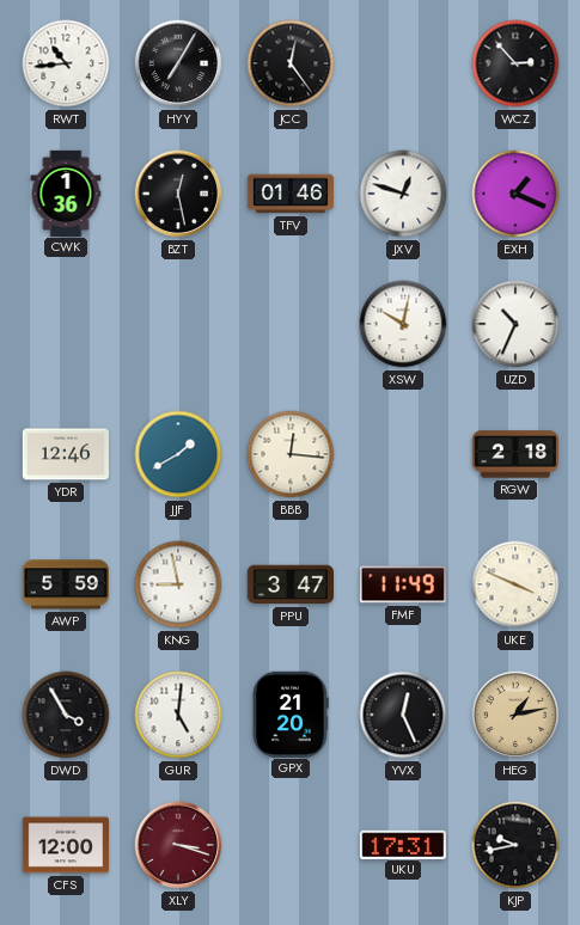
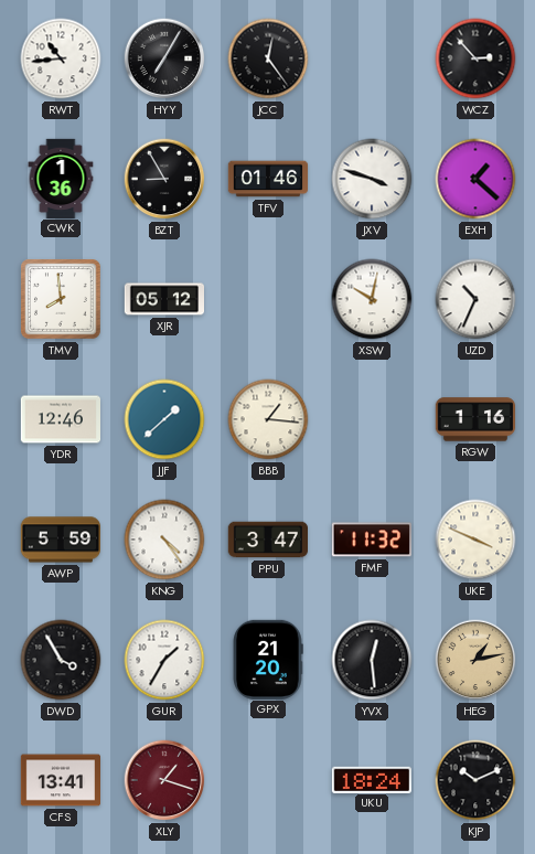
BZT: 12:28 -> 8:55
JXV: 12:48 -> 3:48
EXH: 1:19 -> 1:22
TMV: none -> 7:59
XJR: none -> 05:12
JJF: 1:40 -> 1:38
BBB: 12:16 -> 1:16
RGW: 2:18 -> 1:16
KNG: 8:58 -> 4:24
FMF: 11:49 -> 11:32
GUR: 5:01 -> 1:35
YVX: 12:26 -> 12:29
CFS: 12:00 -> 13:41
XLY: 3:18 -> 1:18
UKU: 17:31 -> 18:24
KJP: 9:43 -> 10:11
